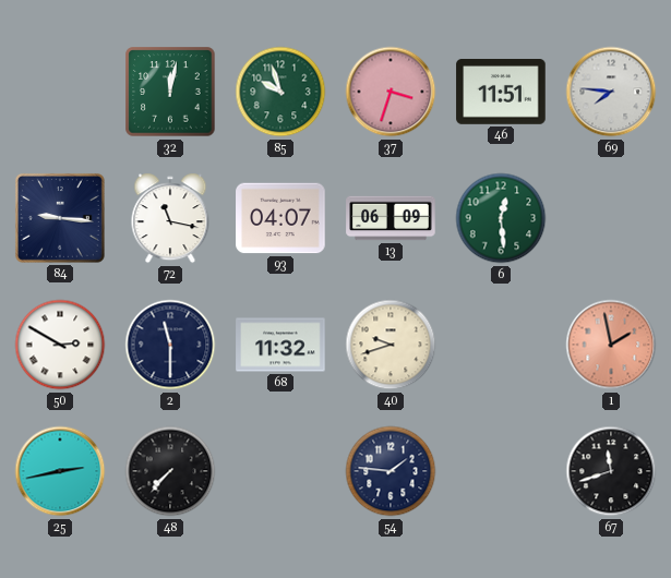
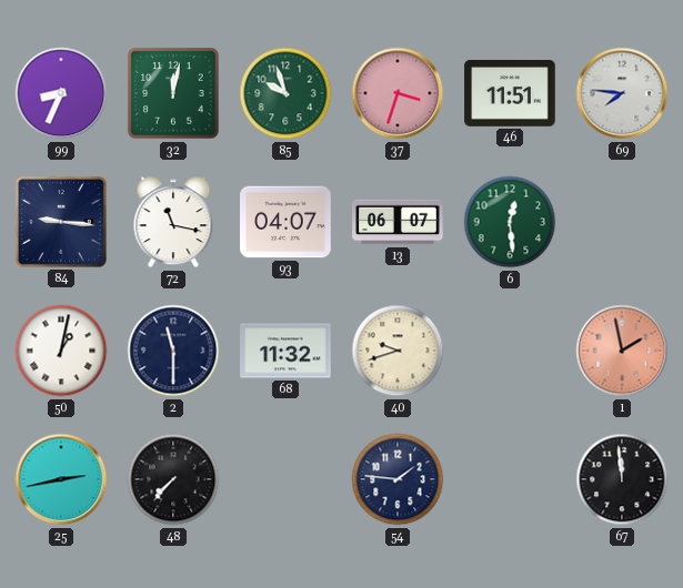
99: none -> 8:34
13: 06:09 -> 06:07
50: 2:50 -> 1:02
67: 11:42 -> 11:59
